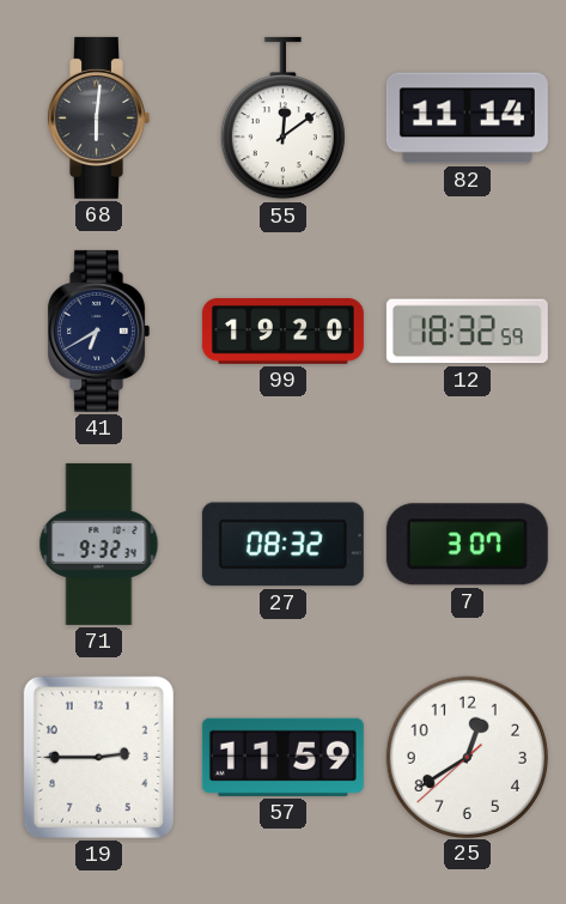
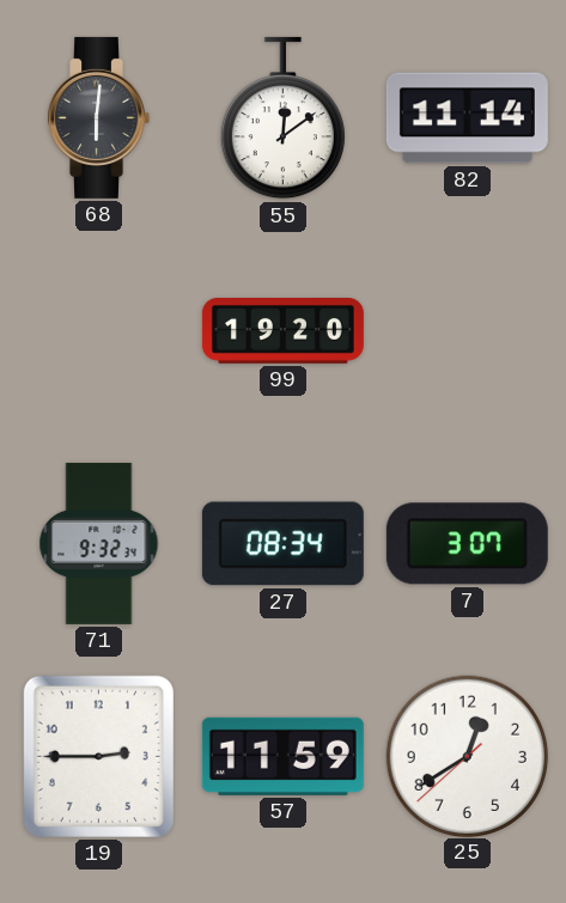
41: 6:40 -> none
12: 18:32 -> none
27: 08:32 -> 08:34
